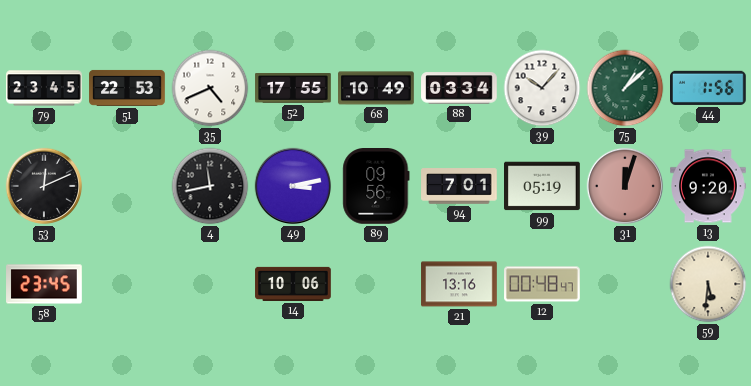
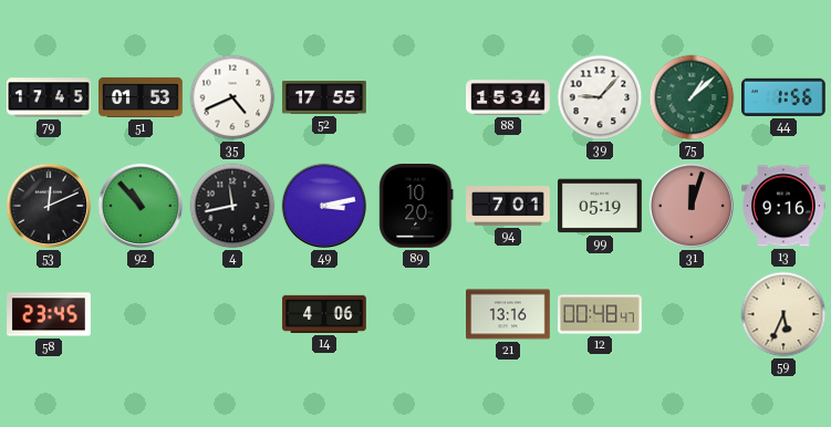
79: 23:45 -> 17:45
51: 22:53 -> 01:53
68: 10:49 -> none
88: 03:34 -> 15:34
39: 10:07 -> 9:07
92: none -> 10:53
89: 09:56 -> 10:20
13: 9:20 -> 9:16
14: 10:06 -> 4:06
59: 5:31 -> 5:34
